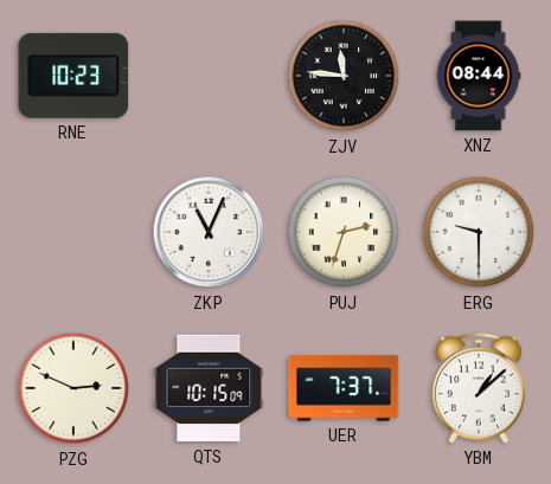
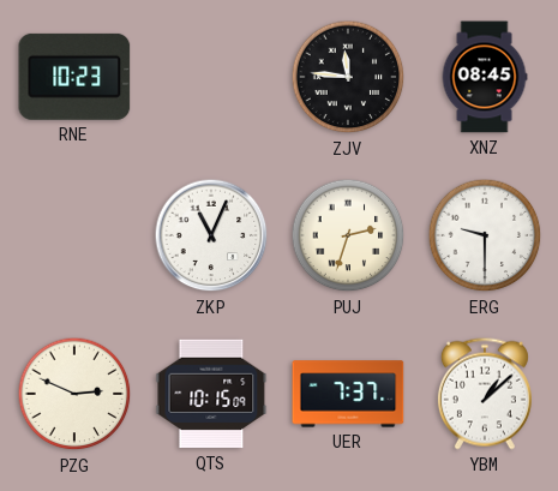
XNZ: 08:44 -> 08:45
